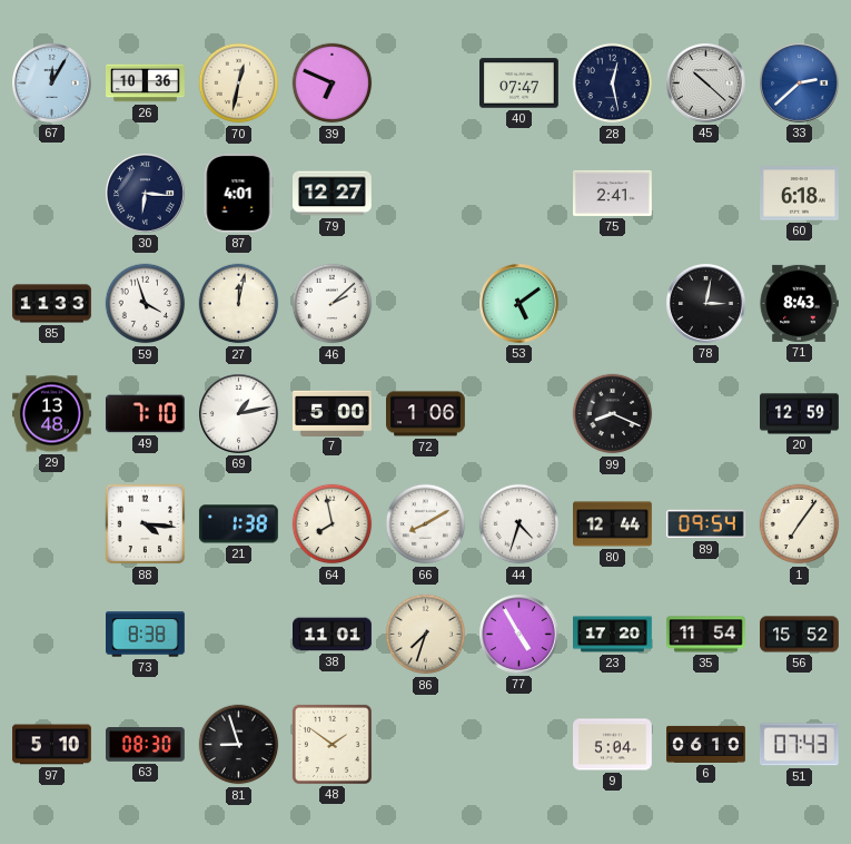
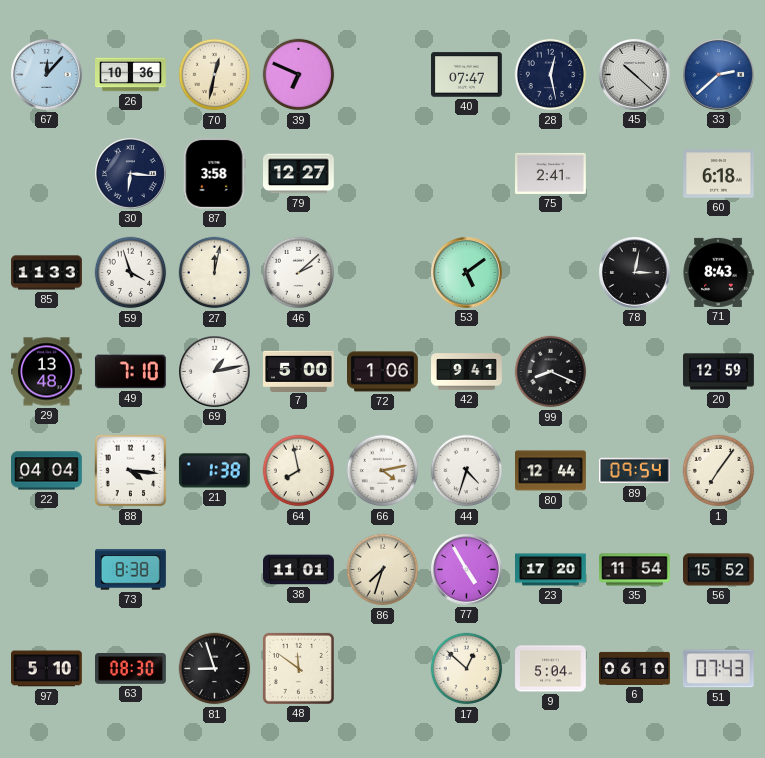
67: 12:05 -> 12:07
87: 4:01 -> 3:58
42: none -> 9:41
22: none -> 04:04
66: 8:10 -> 4:13
48: 1:51 -> 11:51
17: none -> 12:52
